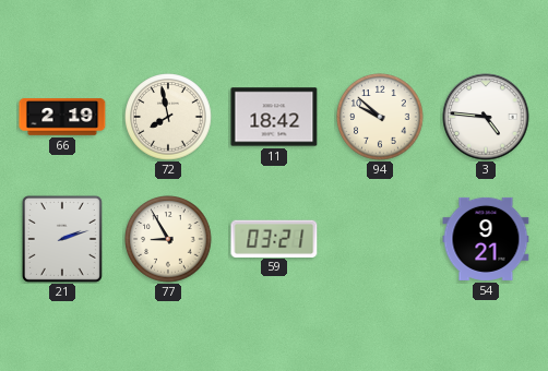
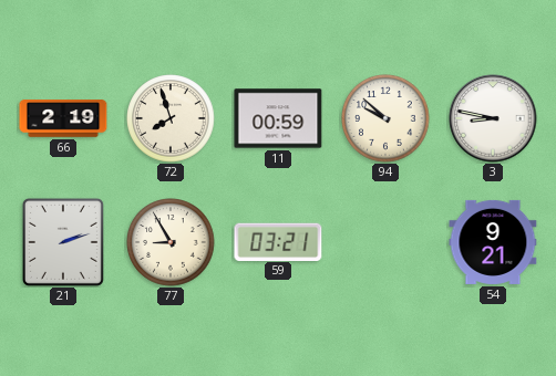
72: 7:58 -> 7:57
11: 18:42 -> 00:59
3: 4:46 -> 8:47
